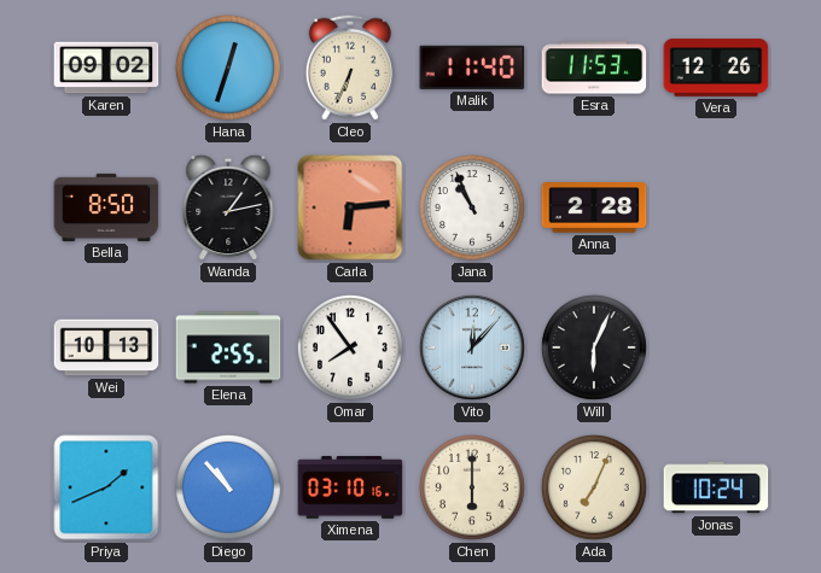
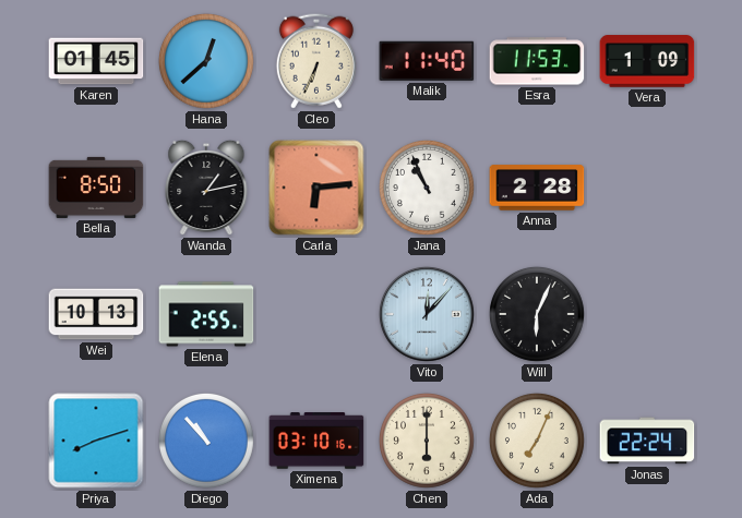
Karen: 09:02 -> 01:45
Hana: 12:33 -> 12:38
Vera: 12:26 -> 1:09
Omar: 7:54 -> none
Priya: 1:41 -> 8:12
Jonas: 10:24 -> 22:24
